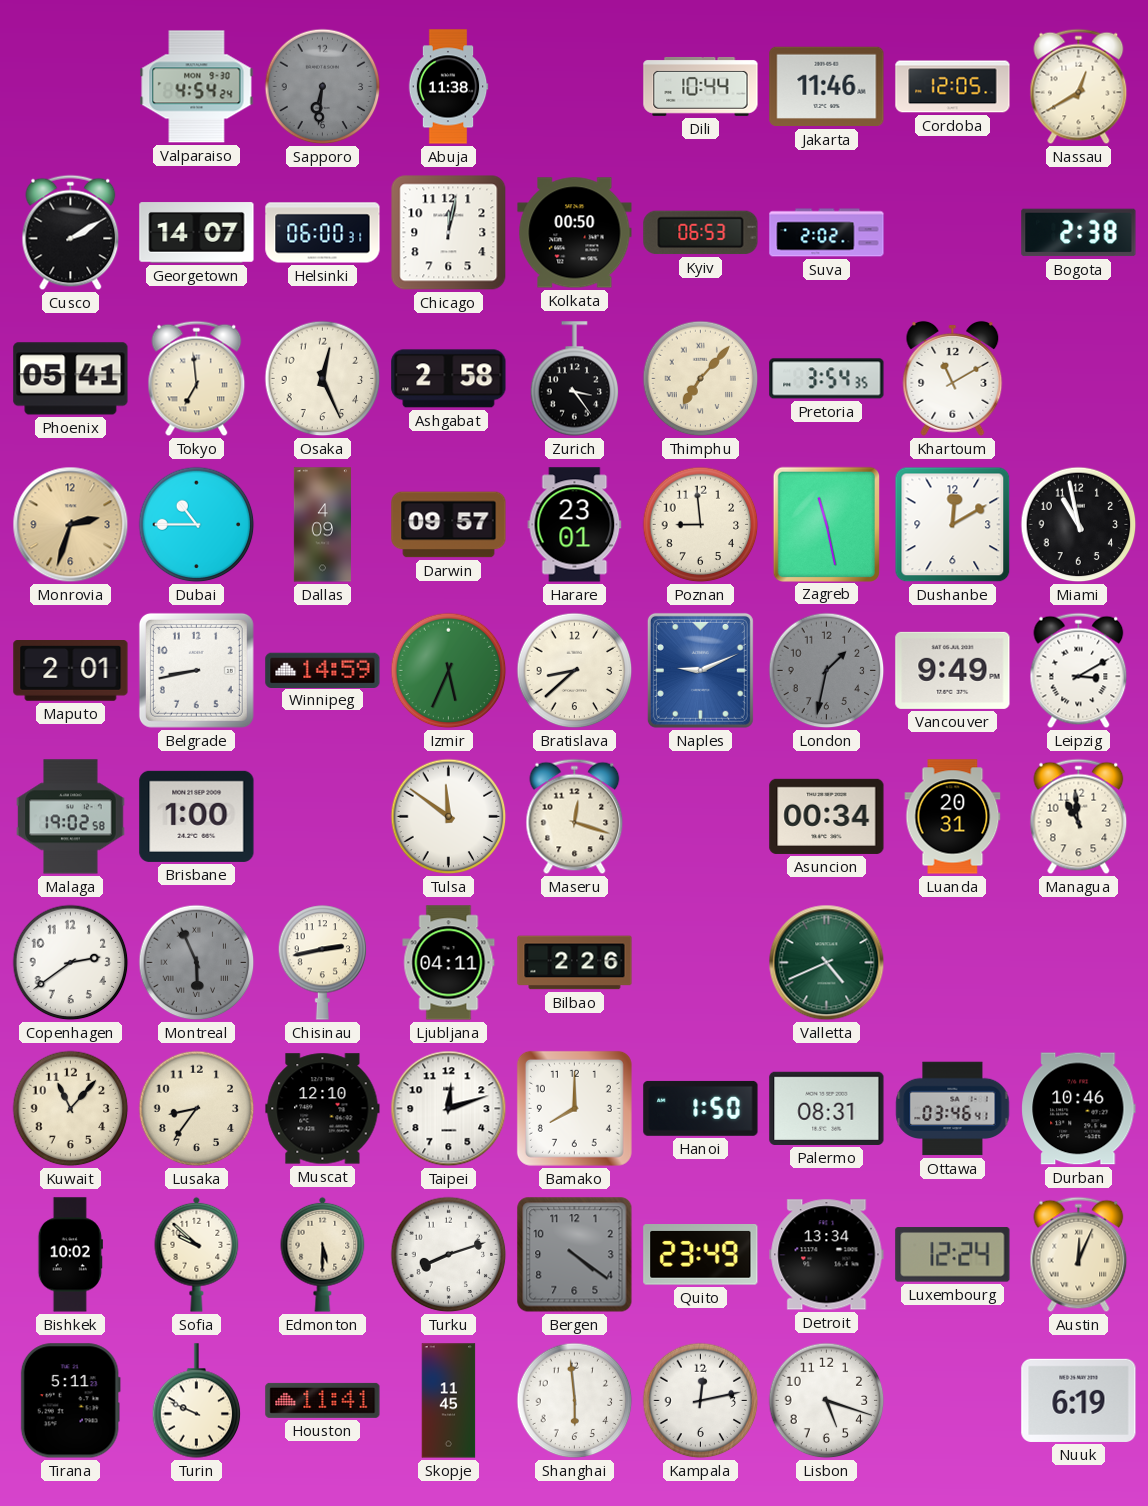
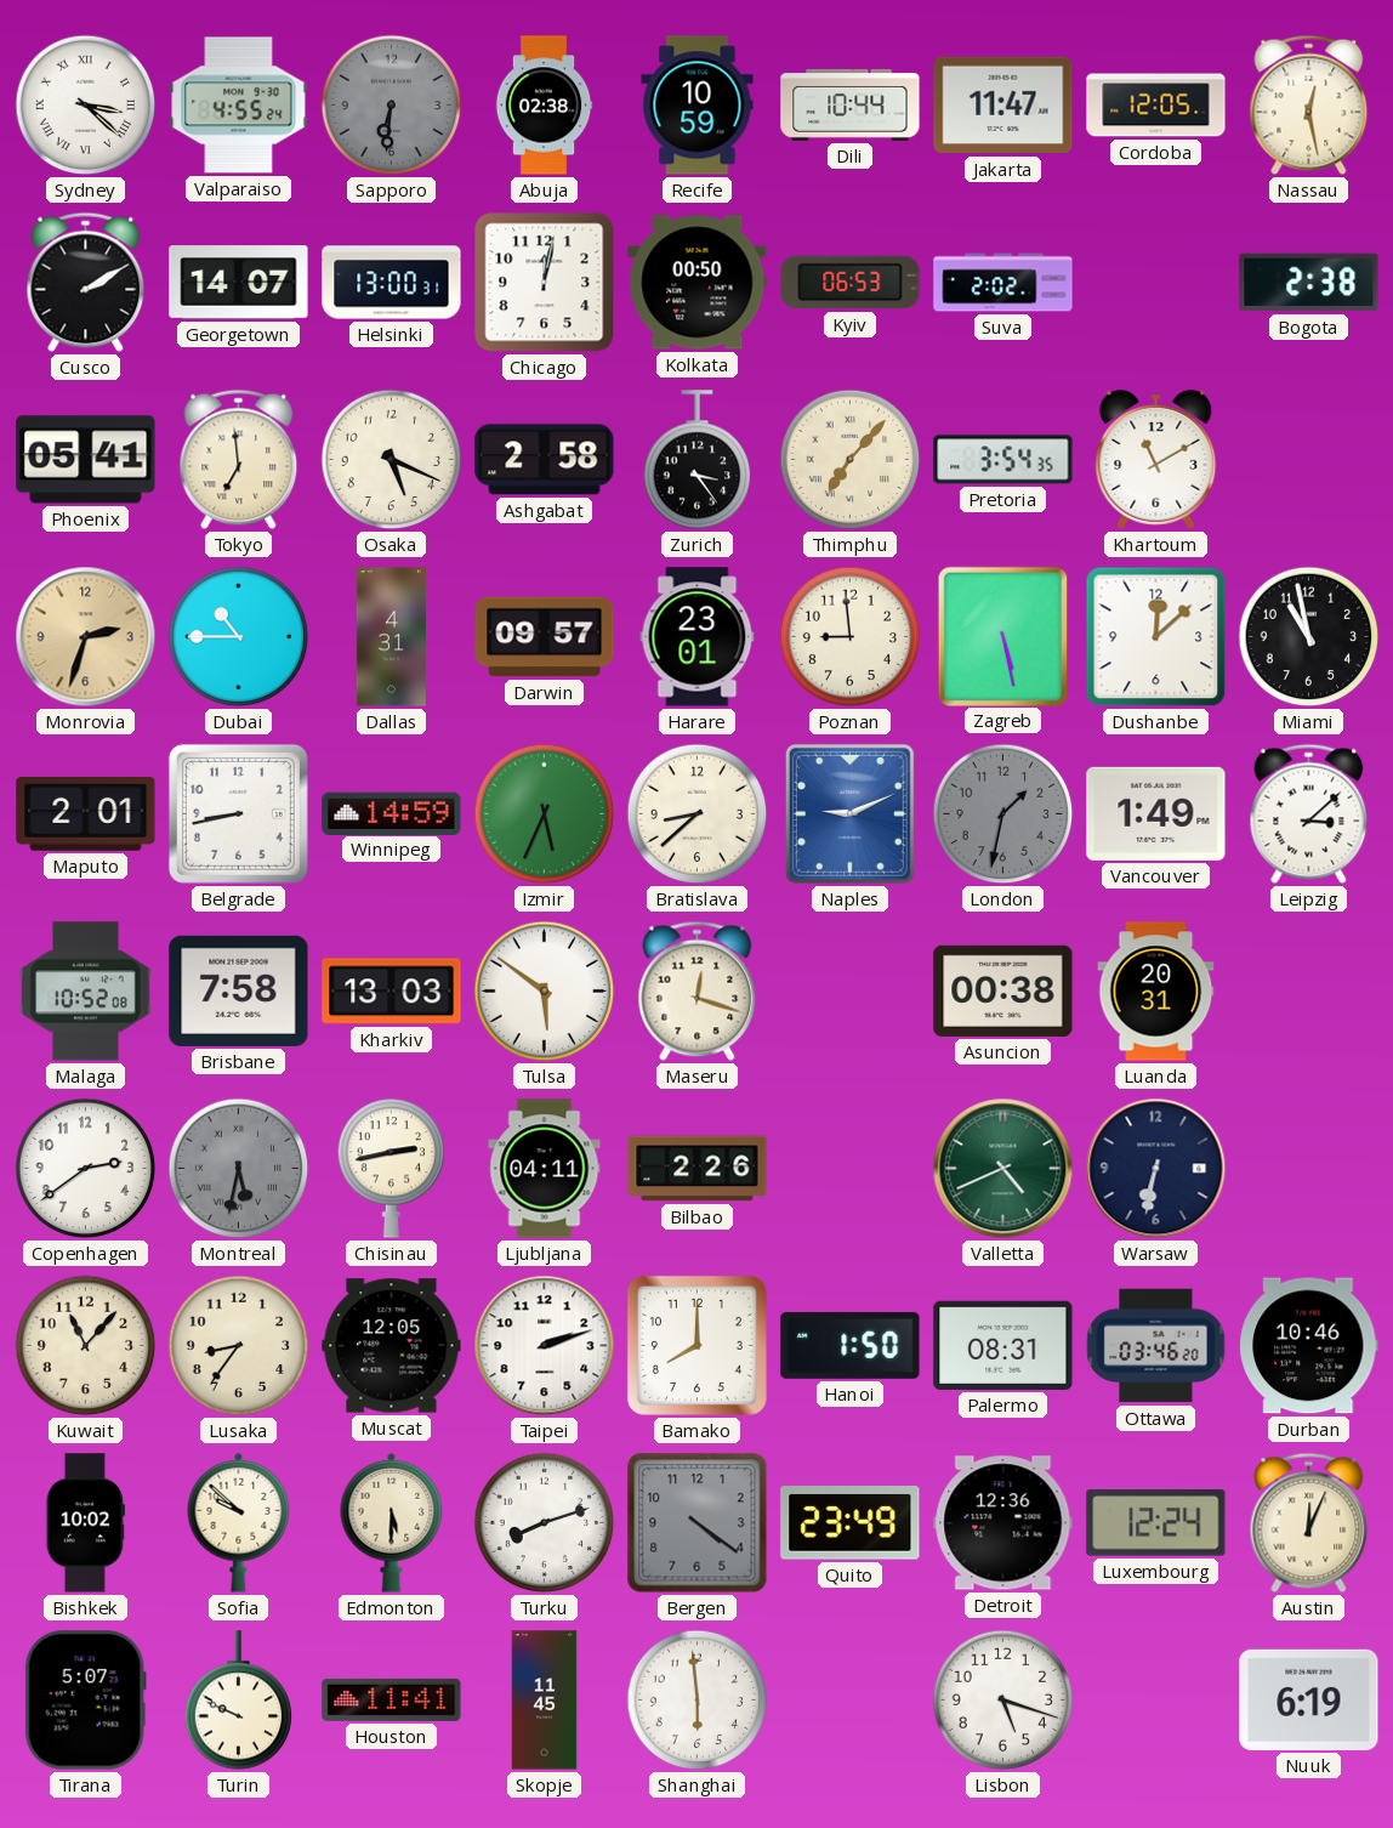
Sydney: none -> 3:22
Valparaiso: 4:54 -> 4:55
Abuja: 11:38 -> 02:38
Recife: none -> 10:59
Jakarta: 11:46 -> 11:47
Nassau: 12:40 -> 12:28
Helsinki: 06:00 -> 13:00
Osaka: 12:26 -> 5:19
Dallas: 4:09 -> 4:31
Zagreb: 11:28 -> 5:28
Dushanbe: 12:10 -> 12:08
Vancouver: 9:49 -> 1:49
Leipzig: 3:10 -> 3:08
Malaga: 19:02 -> 10:52
Brisbane: 1:00 -> 7:58
Kharkiv: none -> 13:03
Tulsa: 11:51 -> 5:51
Asuncion: 00:34 -> 00:38
Managua: 10:59 -> none
Montreal: 5:56 -> 5:32
Warsaw: none -> 6:32
Muscat: 12:10 -> 12:05
Taipei: 12:12 -> 2:12
Ottawa: 03:46:41 -> 03:46:20
Detroit: 13:34 -> 12:36
Tirana: 5:11 -> 5:07
Kampala: 12:13 -> none
